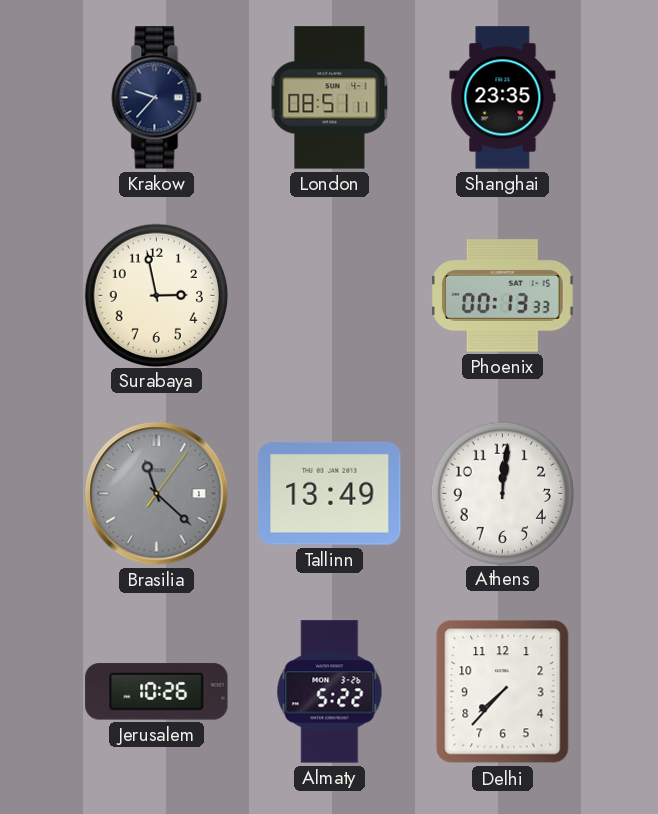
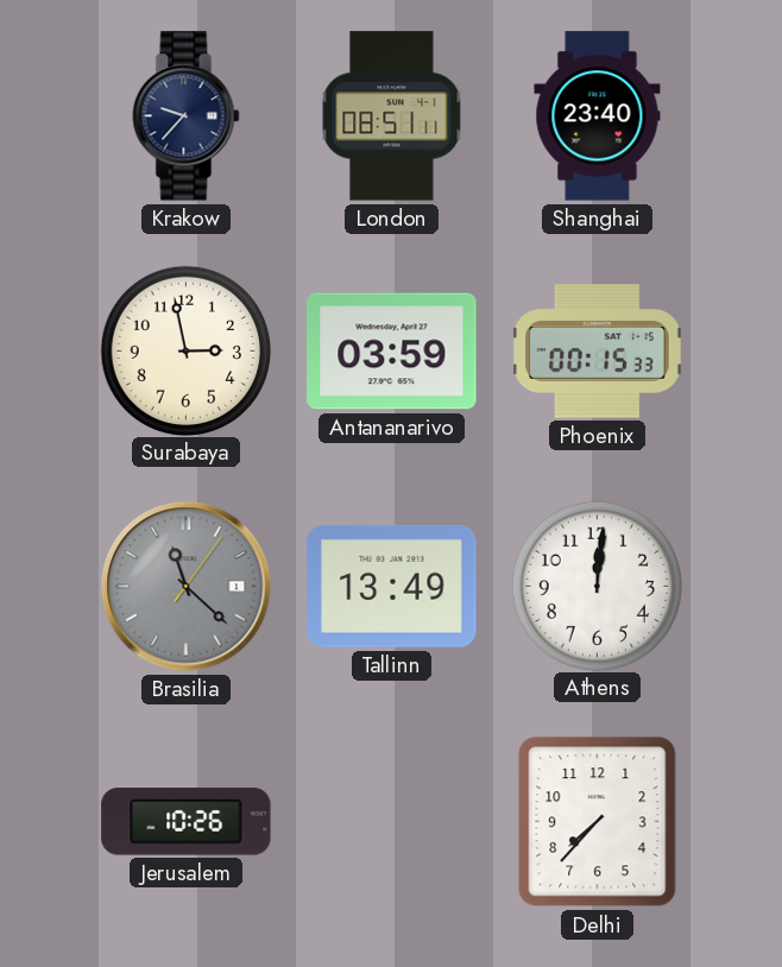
Shanghai: 23:35 -> 23:40
Antananarivo: none -> 03:59
Phoenix: 00:13 -> 00:15
Almaty: 5:22 -> none
